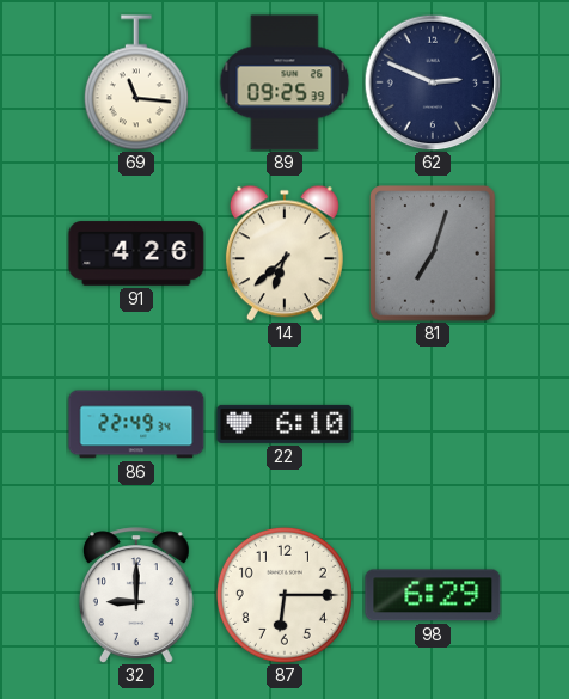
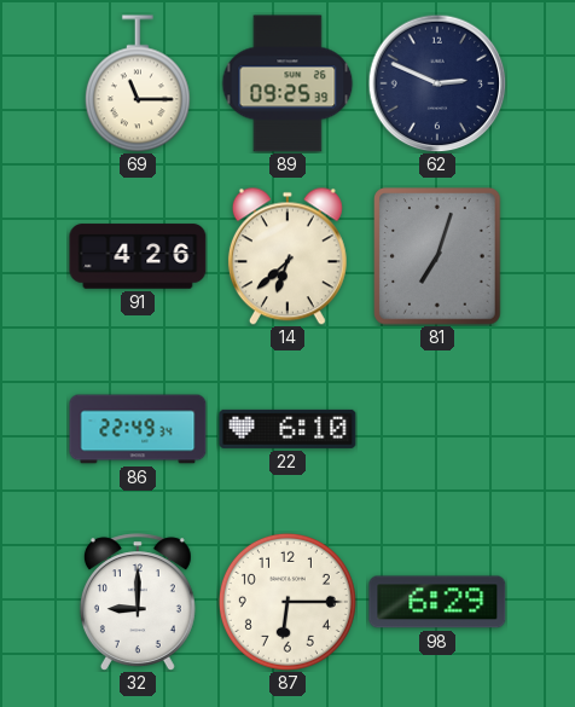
69: 11:16 -> 11:15
